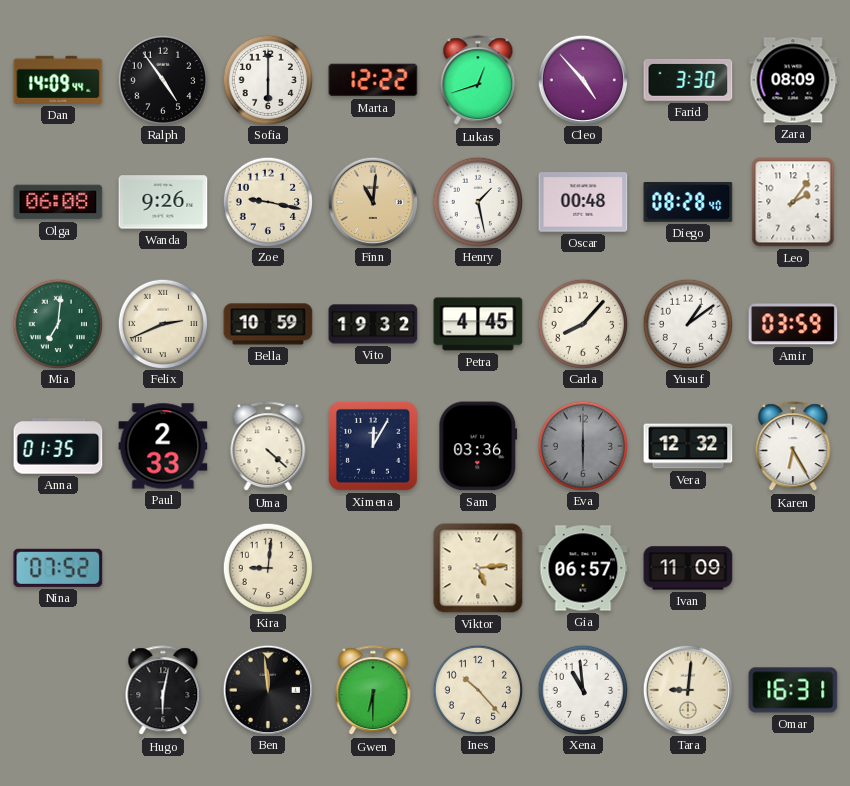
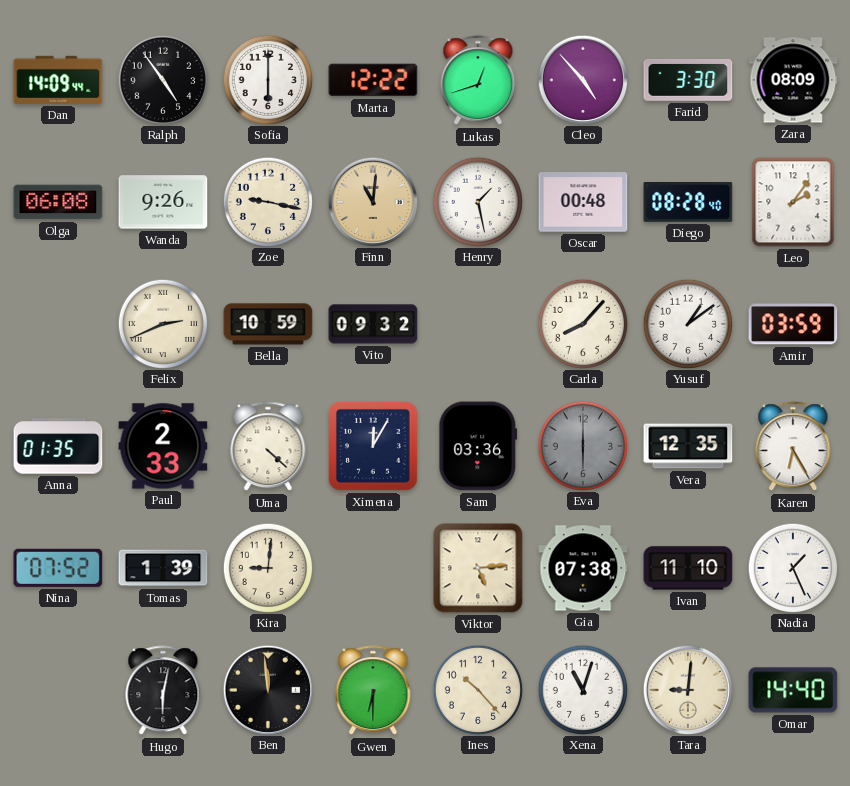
Mia: 7:01 -> none
Vito: 19:32 -> 09:32
Petra: 4:45 -> none
Vera: 12:32 -> 12:35
Tomas: none -> 1:39
Gia: 06:57 -> 07:38
Ivan: 11:09 -> 11:10
Nadia: none -> 1:26
Xena: 10:59 -> 11:03
Omar: 16:31 -> 14:40
